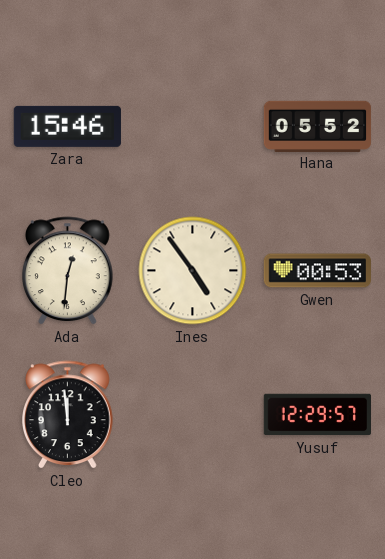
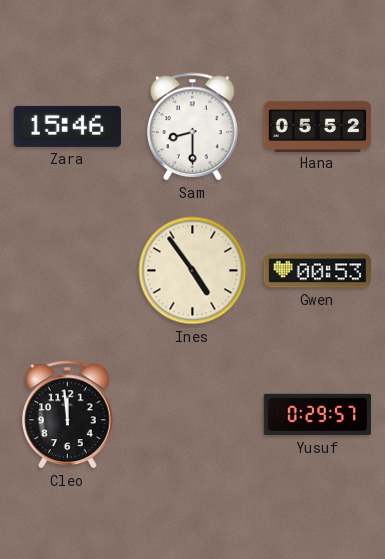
Sam: none -> 8:30
Ada: 12:31 -> none
Yusuf: 12:29 -> 0:29
